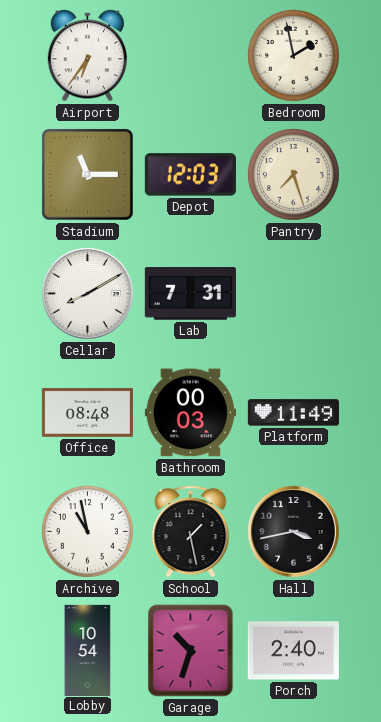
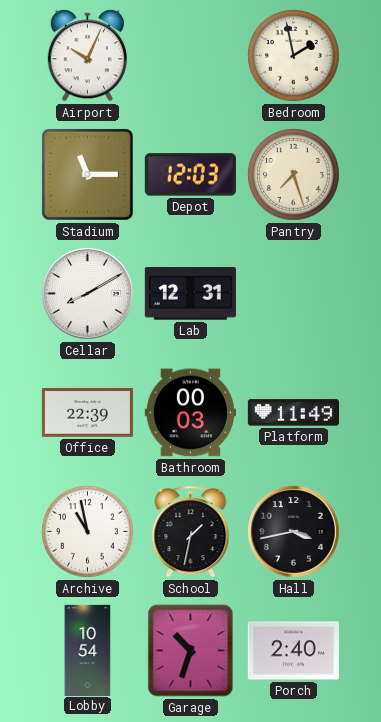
Airport: 6:36 -> 10:04
Lab: 7:31 -> 12:31
Office: 08:48 -> 22:39
School: 1:28 -> 1:32
